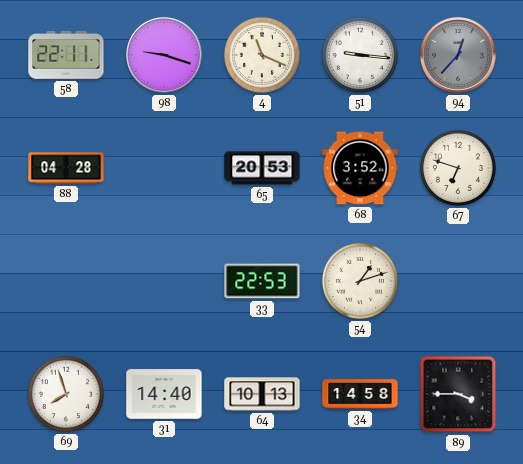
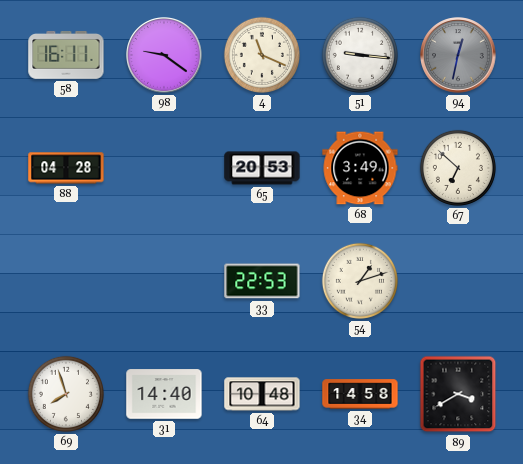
58: 22:11 -> 16:11
98: 9:18 -> 9:21
94: 12:37 -> 12:32
68: 3:52 -> 3:49
67: 6:48 -> 6:52
64: 10:13 -> 10:48
89: 3:45 -> 3:40
